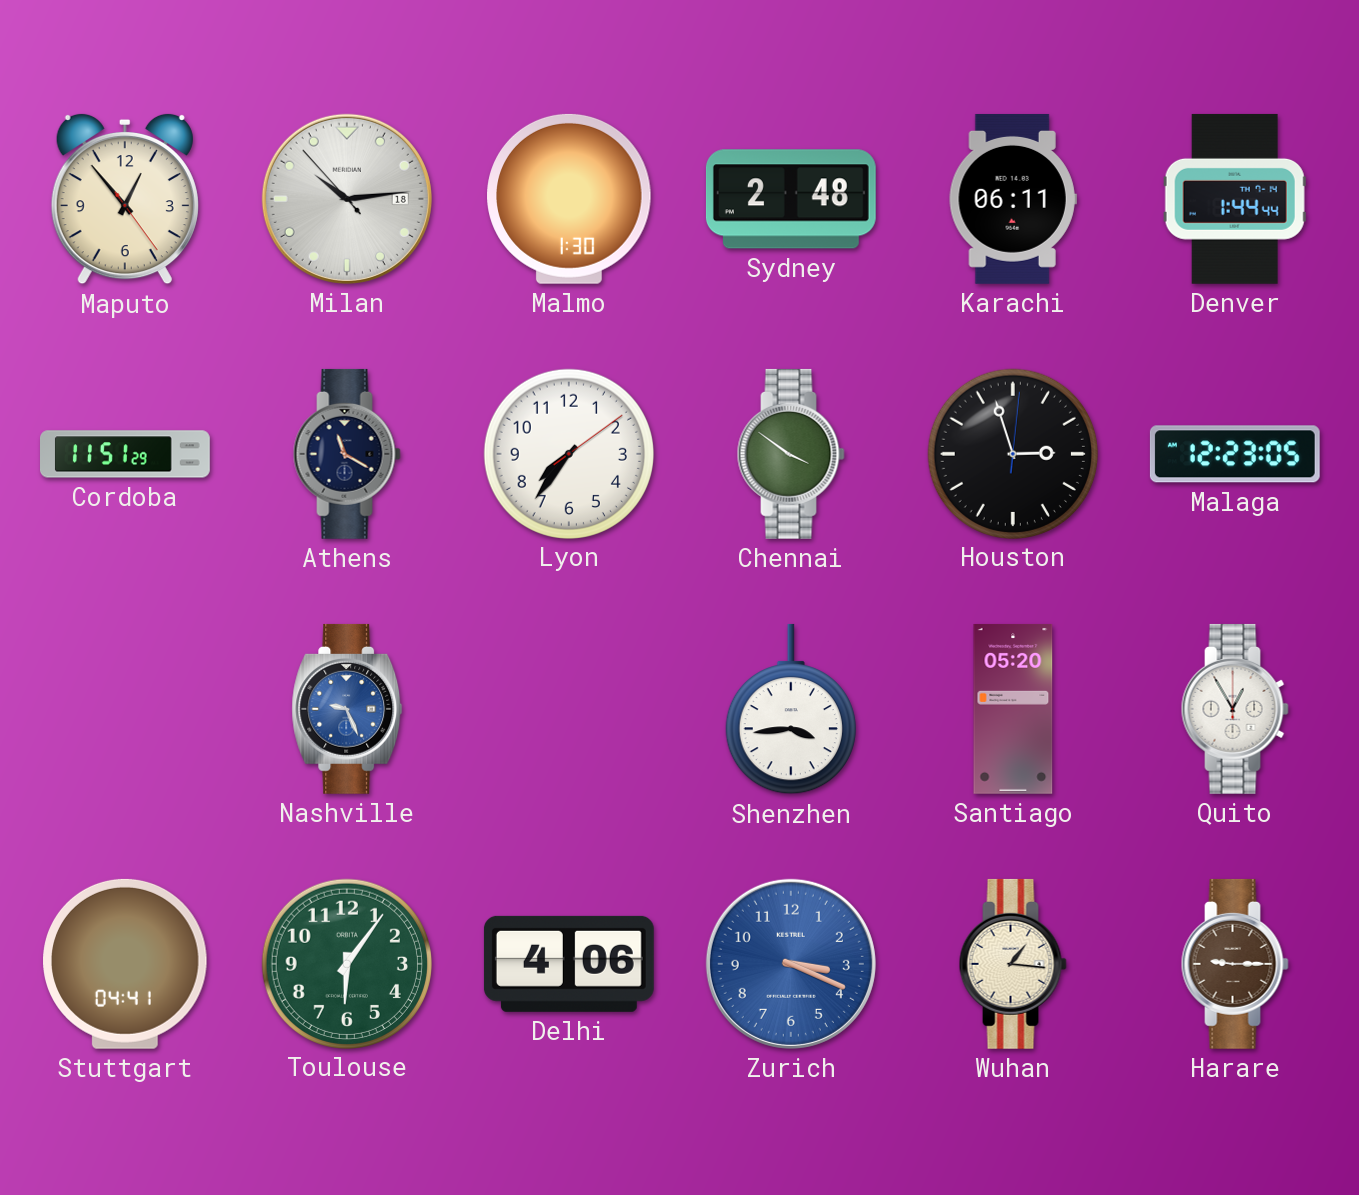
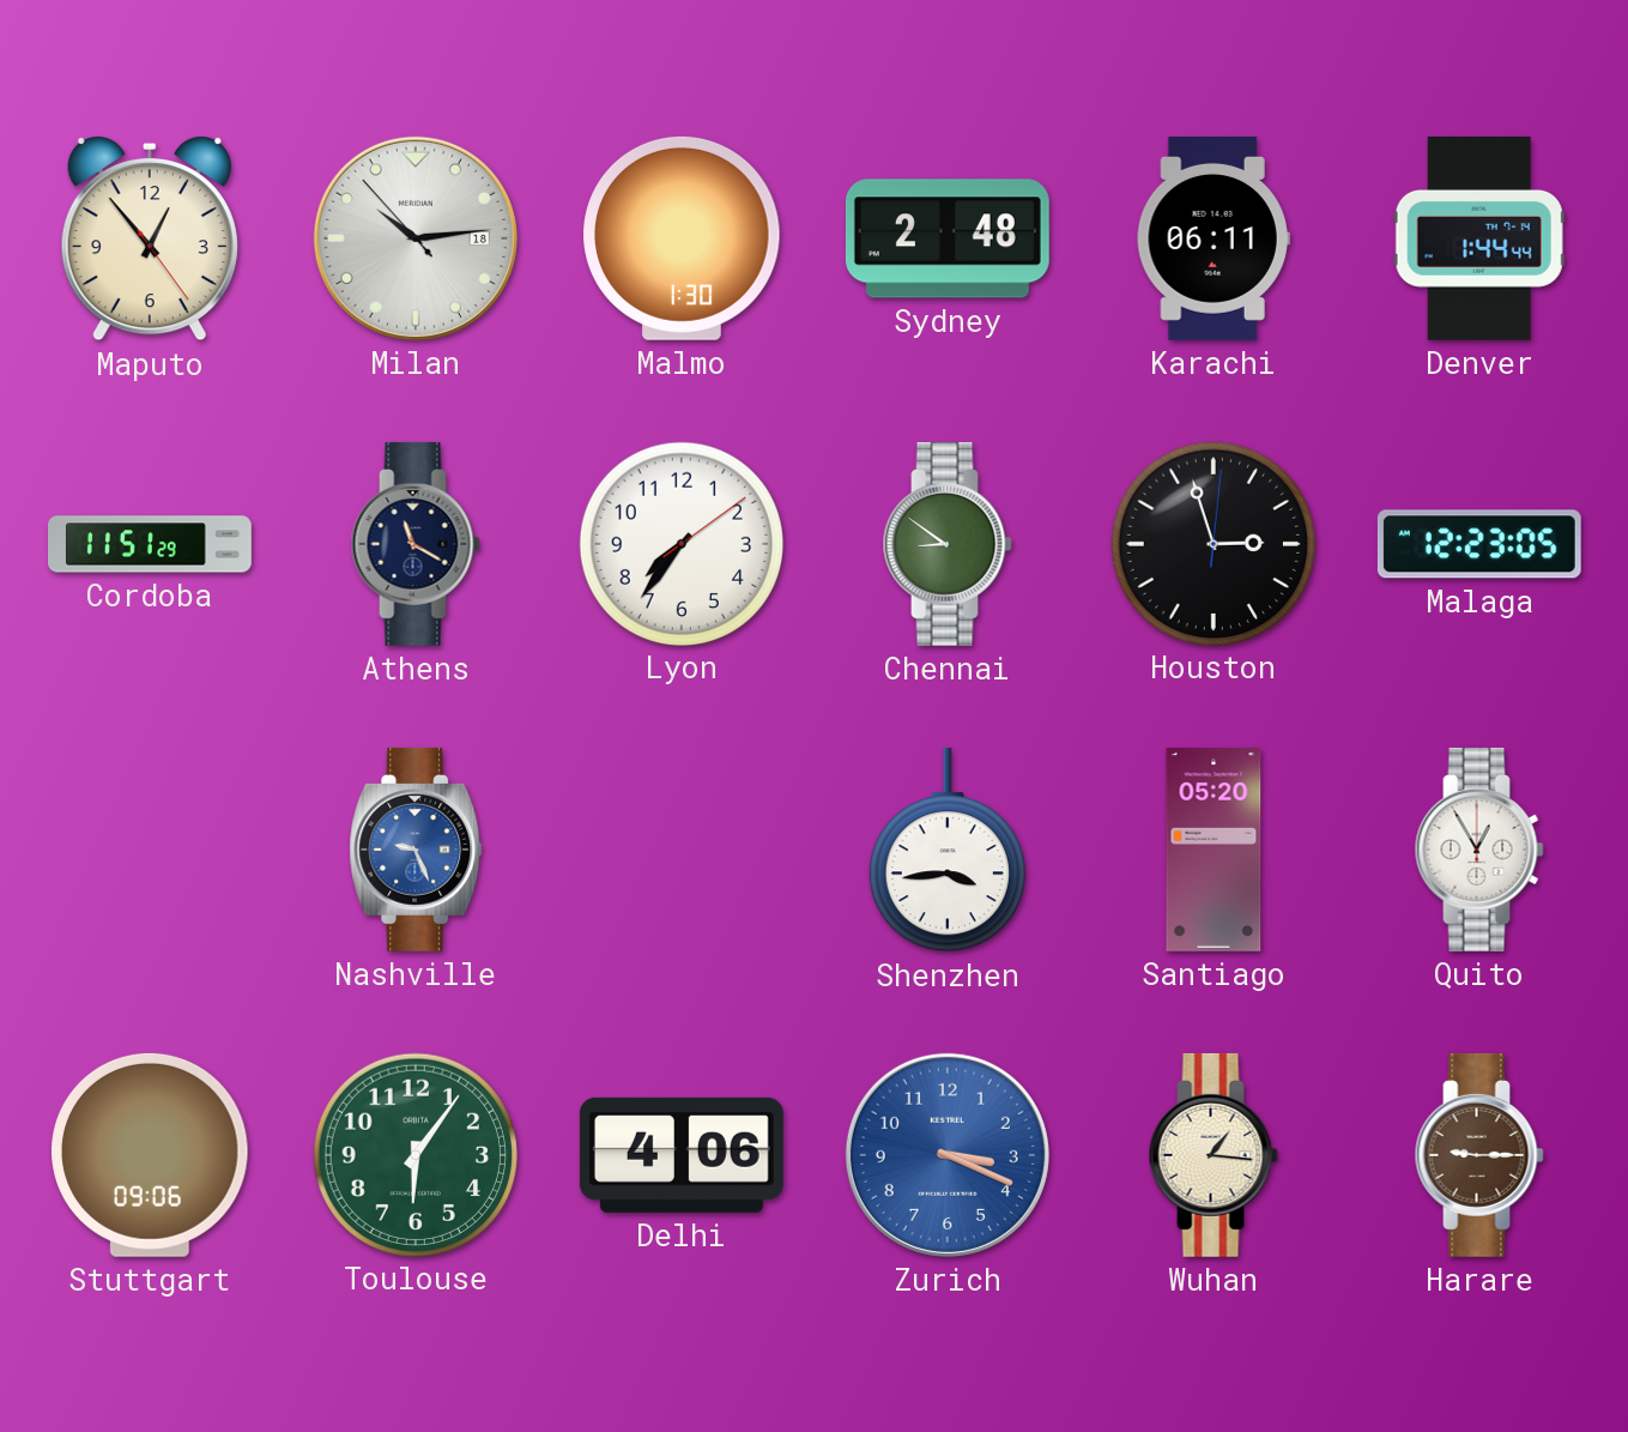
Chennai: 3:51 -> 8:51
Stuttgart: 04:41 -> 09:06
